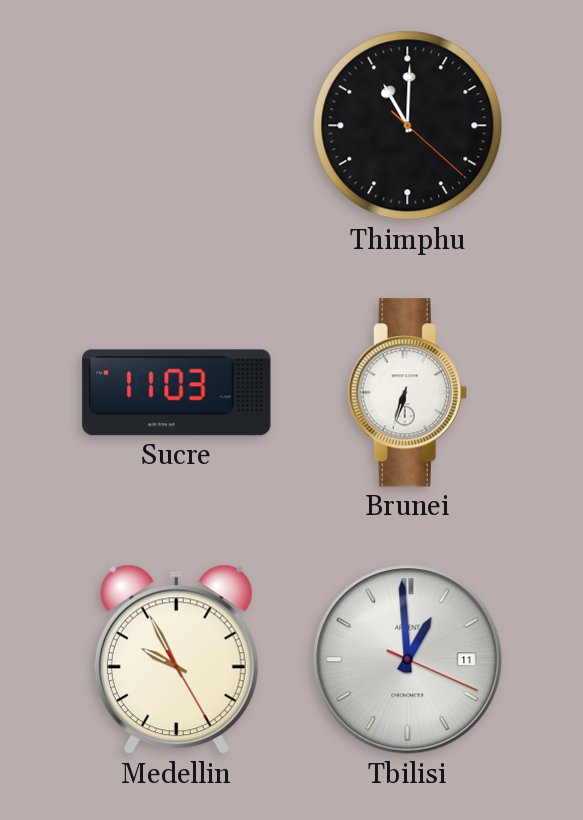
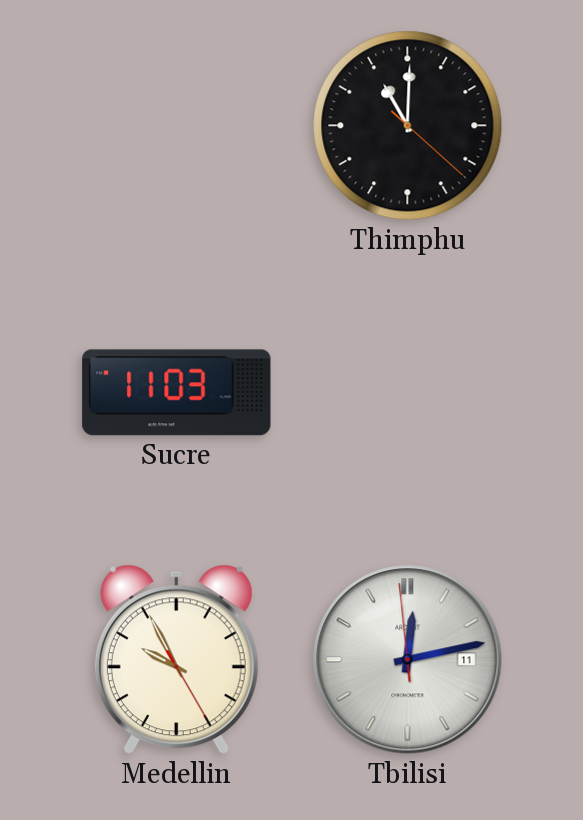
Brunei: 6:33 -> none
Tbilisi: 12:59 -> 12:12
